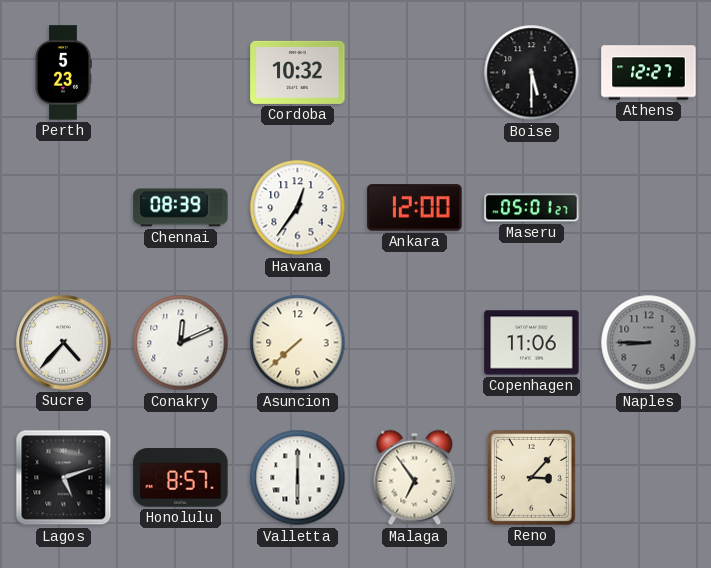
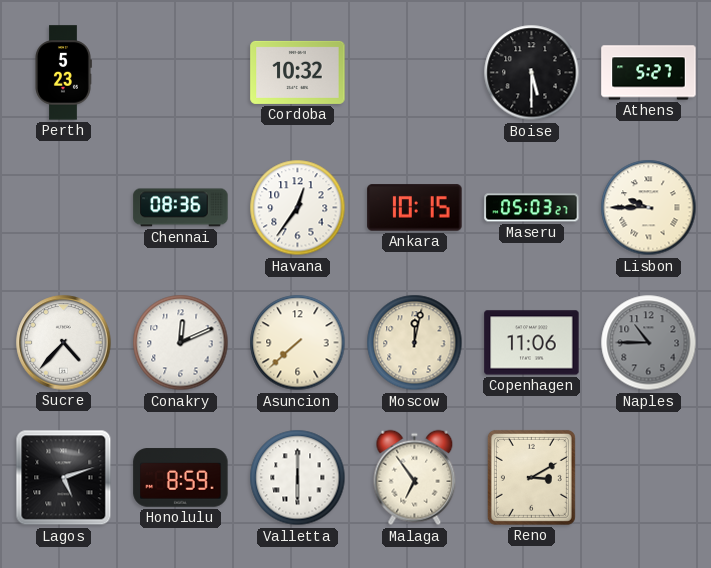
Athens: 12:27 -> 5:27
Chennai: 08:39 -> 08:36
Ankara: 12:00 -> 10:15
Maseru: 05:01 -> 05:03
Lisbon: none -> 9:45
Moscow: none -> 12:02
Naples: 8:45 -> 10:45
Honolulu: 8:57 -> 8:59
Reno: 3:07 -> 3:10
